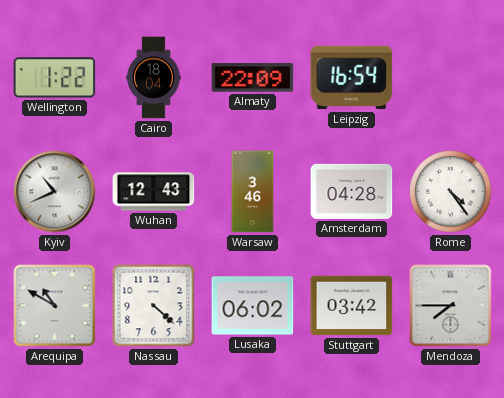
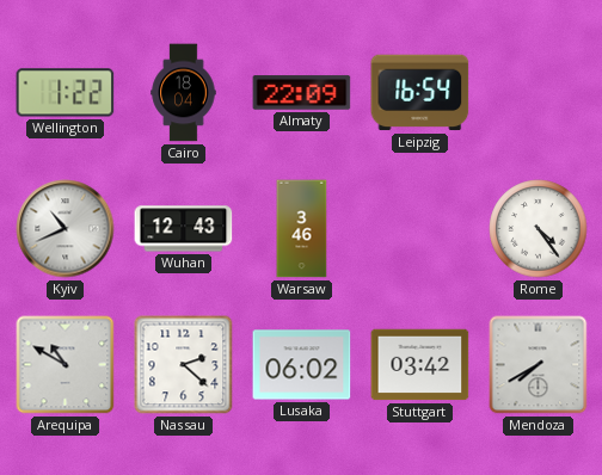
Amsterdam: 04:28 -> none
Nassau: 4:22 -> 2:22
Mendoza: 7:45 -> 7:40
